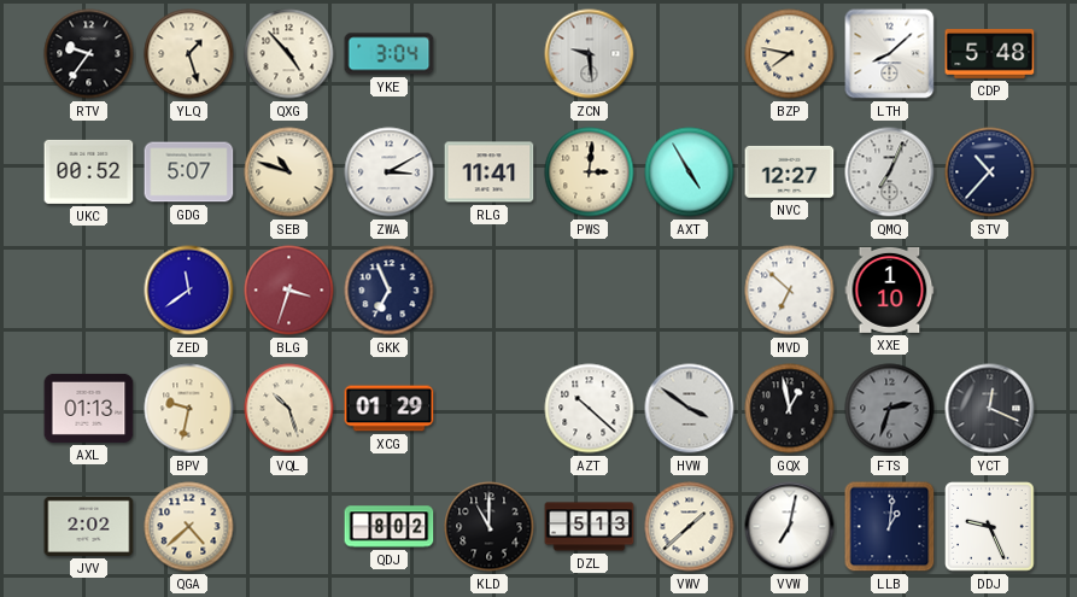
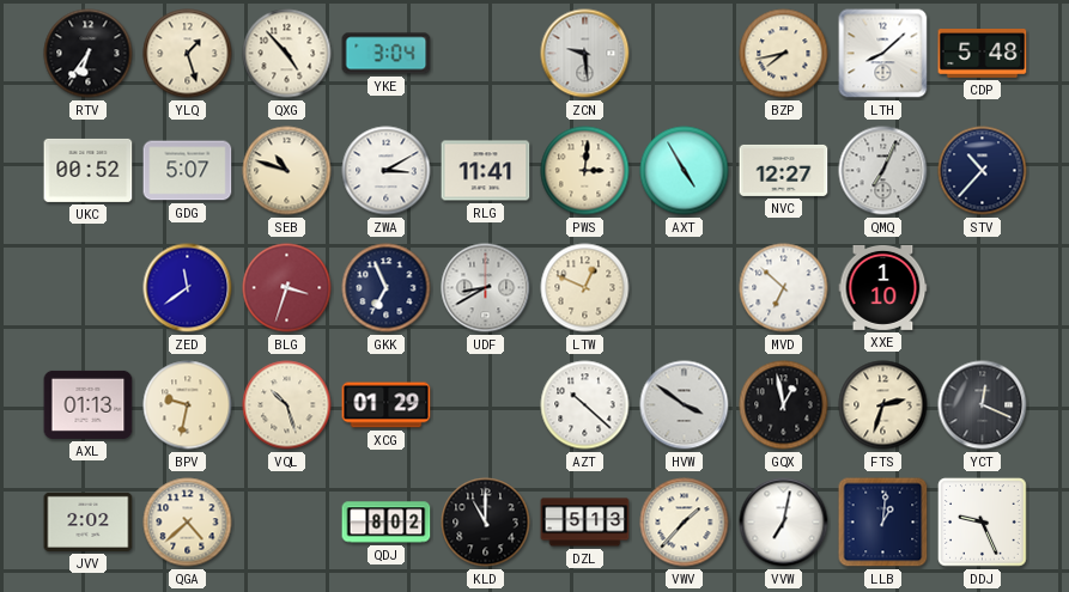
RTV: 9:36 -> 6:36
BZP: 7:47 -> 7:43
UDF: none -> 8:40
LTW: none -> 12:49
FTS dial: grey -> cream
VWV: 1:38 -> 1:37
